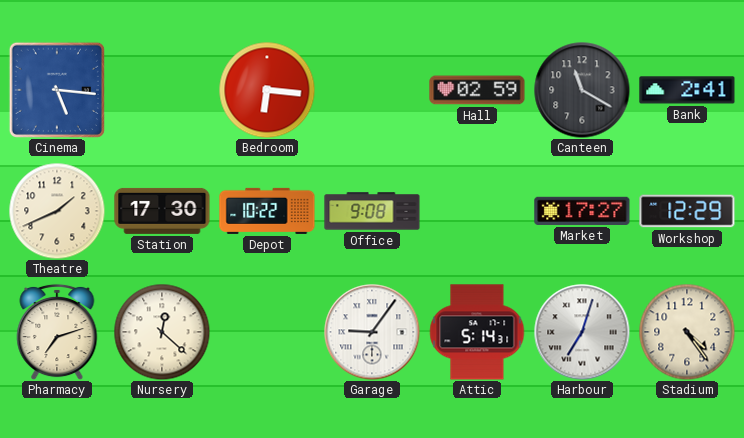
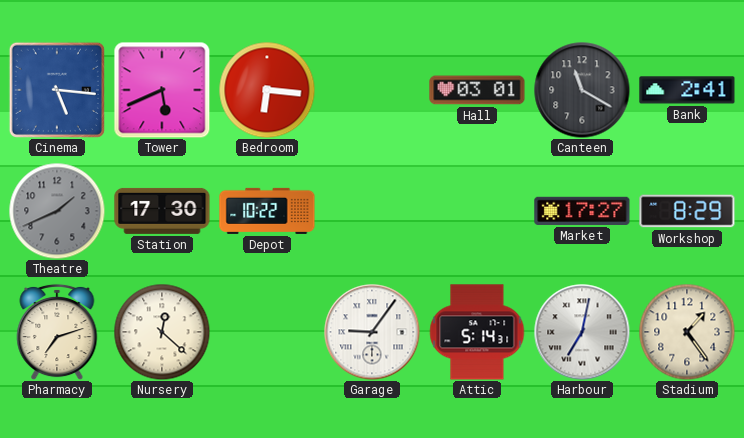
Tower: none -> 5:41
Hall: 02:59 -> 03:01
Theatre dial: cream -> grey
Office: 9:08 -> none
Workshop: 12:29 -> 8:29
Harbour: 7:03 -> 7:02
Stadium: 4:24 -> 1:24
